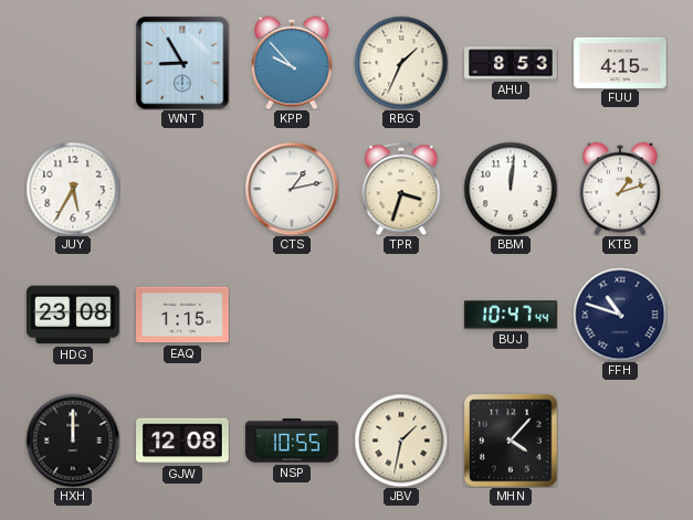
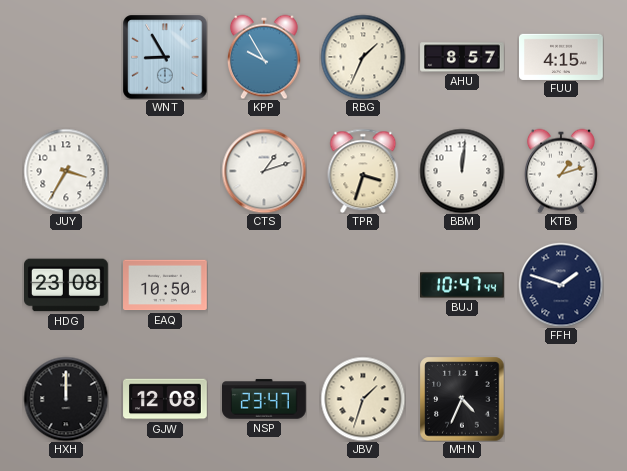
KPP: 9:53 -> 9:55
AHU: 8:53 -> 8:57
JUY: 5:35 -> 3:35
CTS: 1:13 -> 1:12
EAQ: 1:15 -> 10:50
FFH: 10:48 -> 1:48
NSP: 10:55 -> 23:47
JBV: 1:32 -> 1:33
MHN: 4:07 -> 4:34
